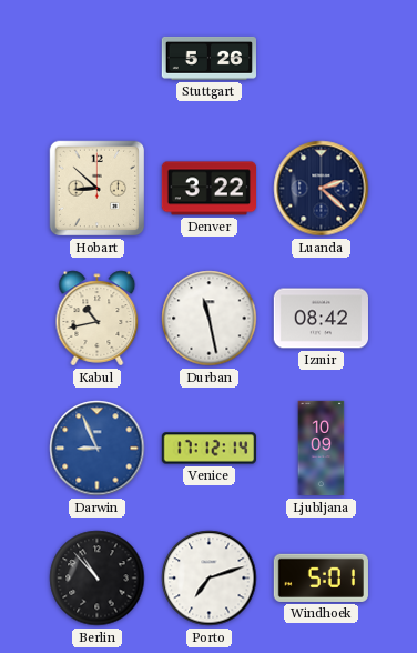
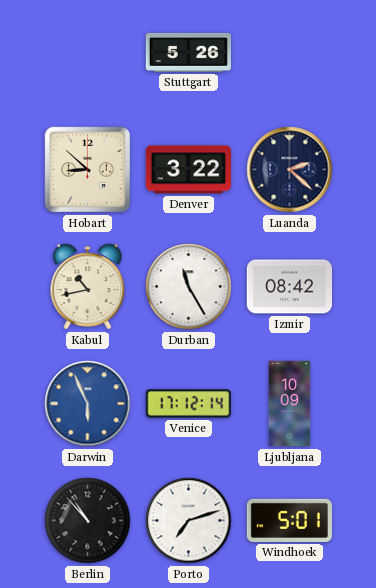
Durban: 11:28 -> 11:25
Darwin: 8:56 -> 5:56
